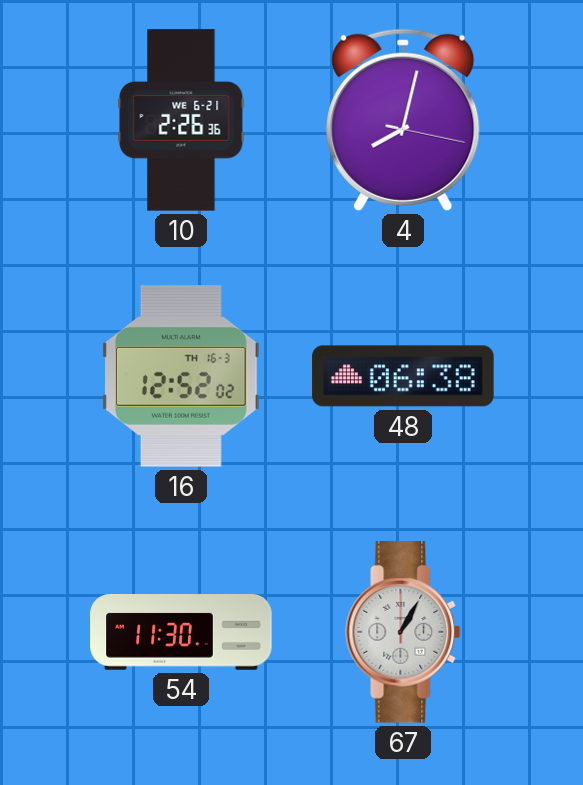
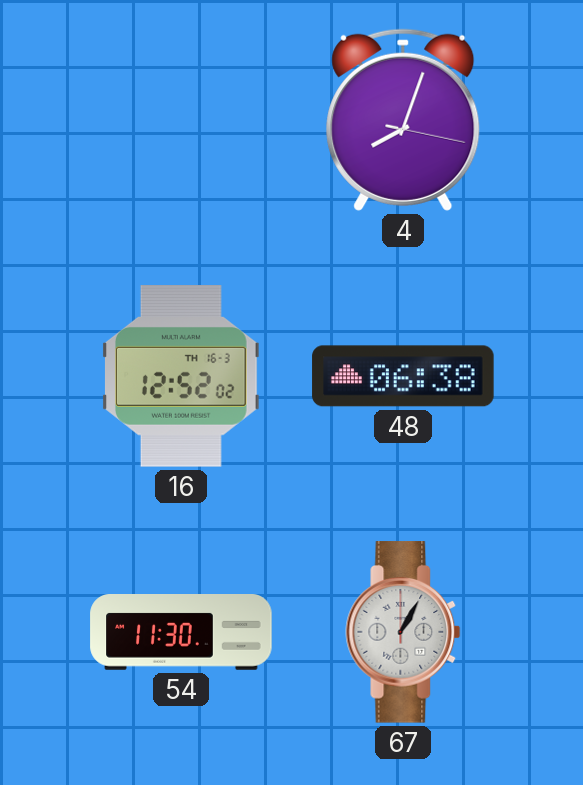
10: 2:26 -> none
4: 8:02 -> 8:03
